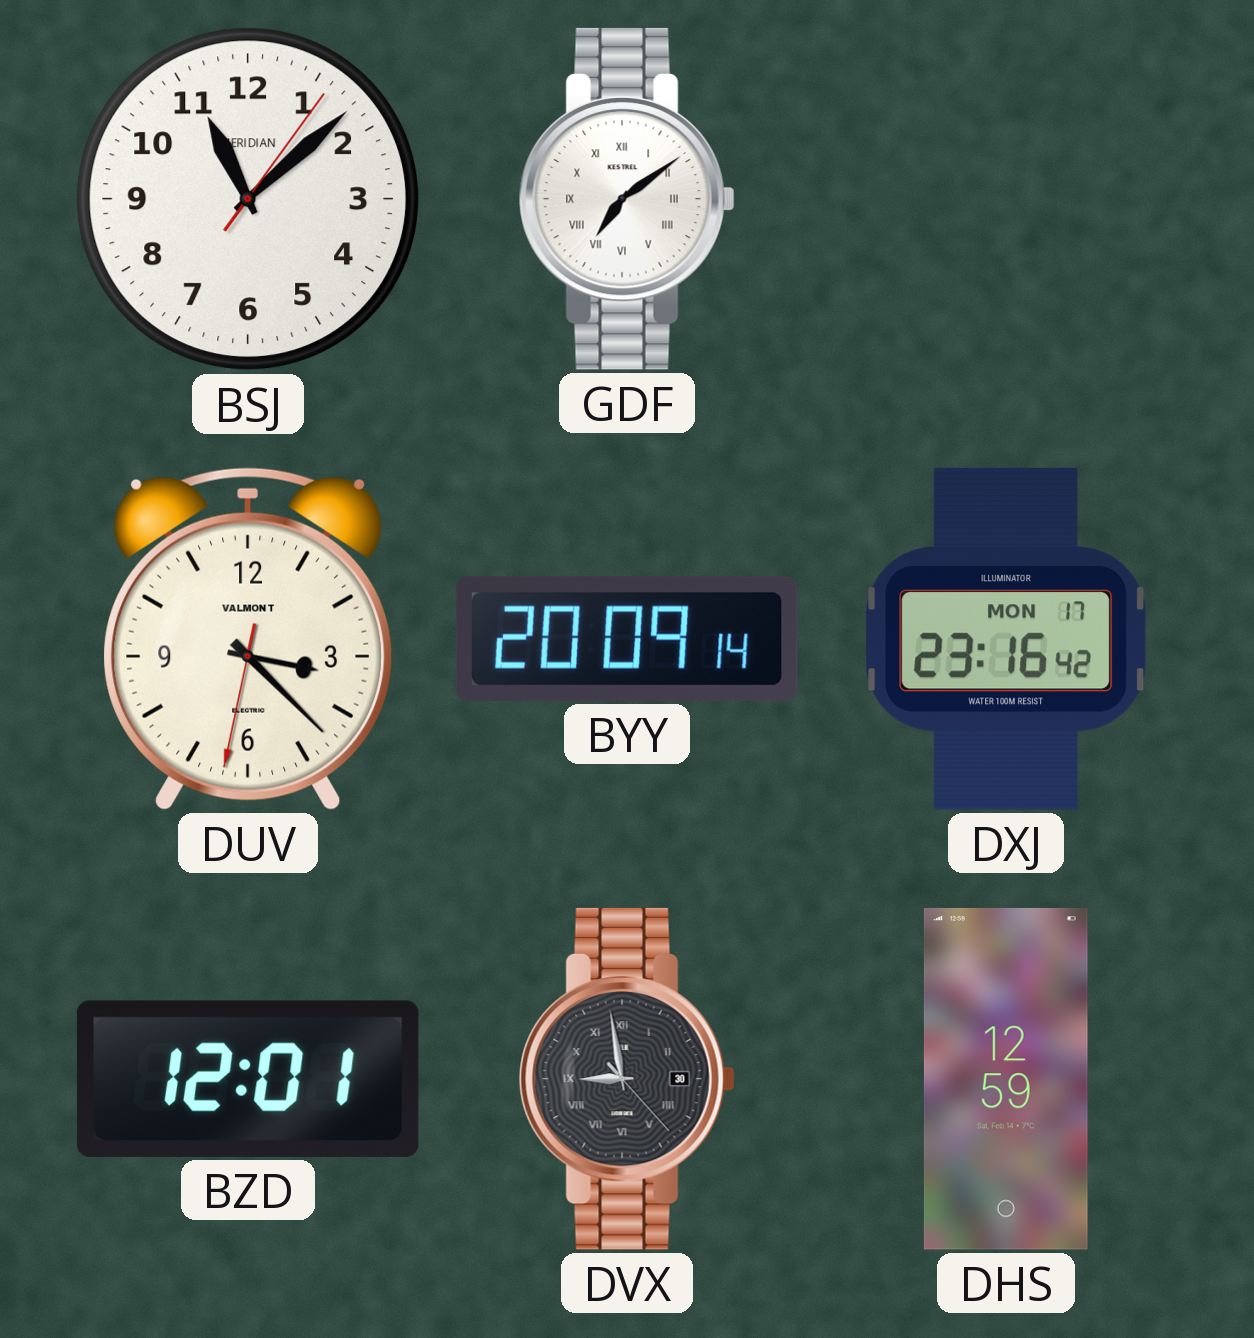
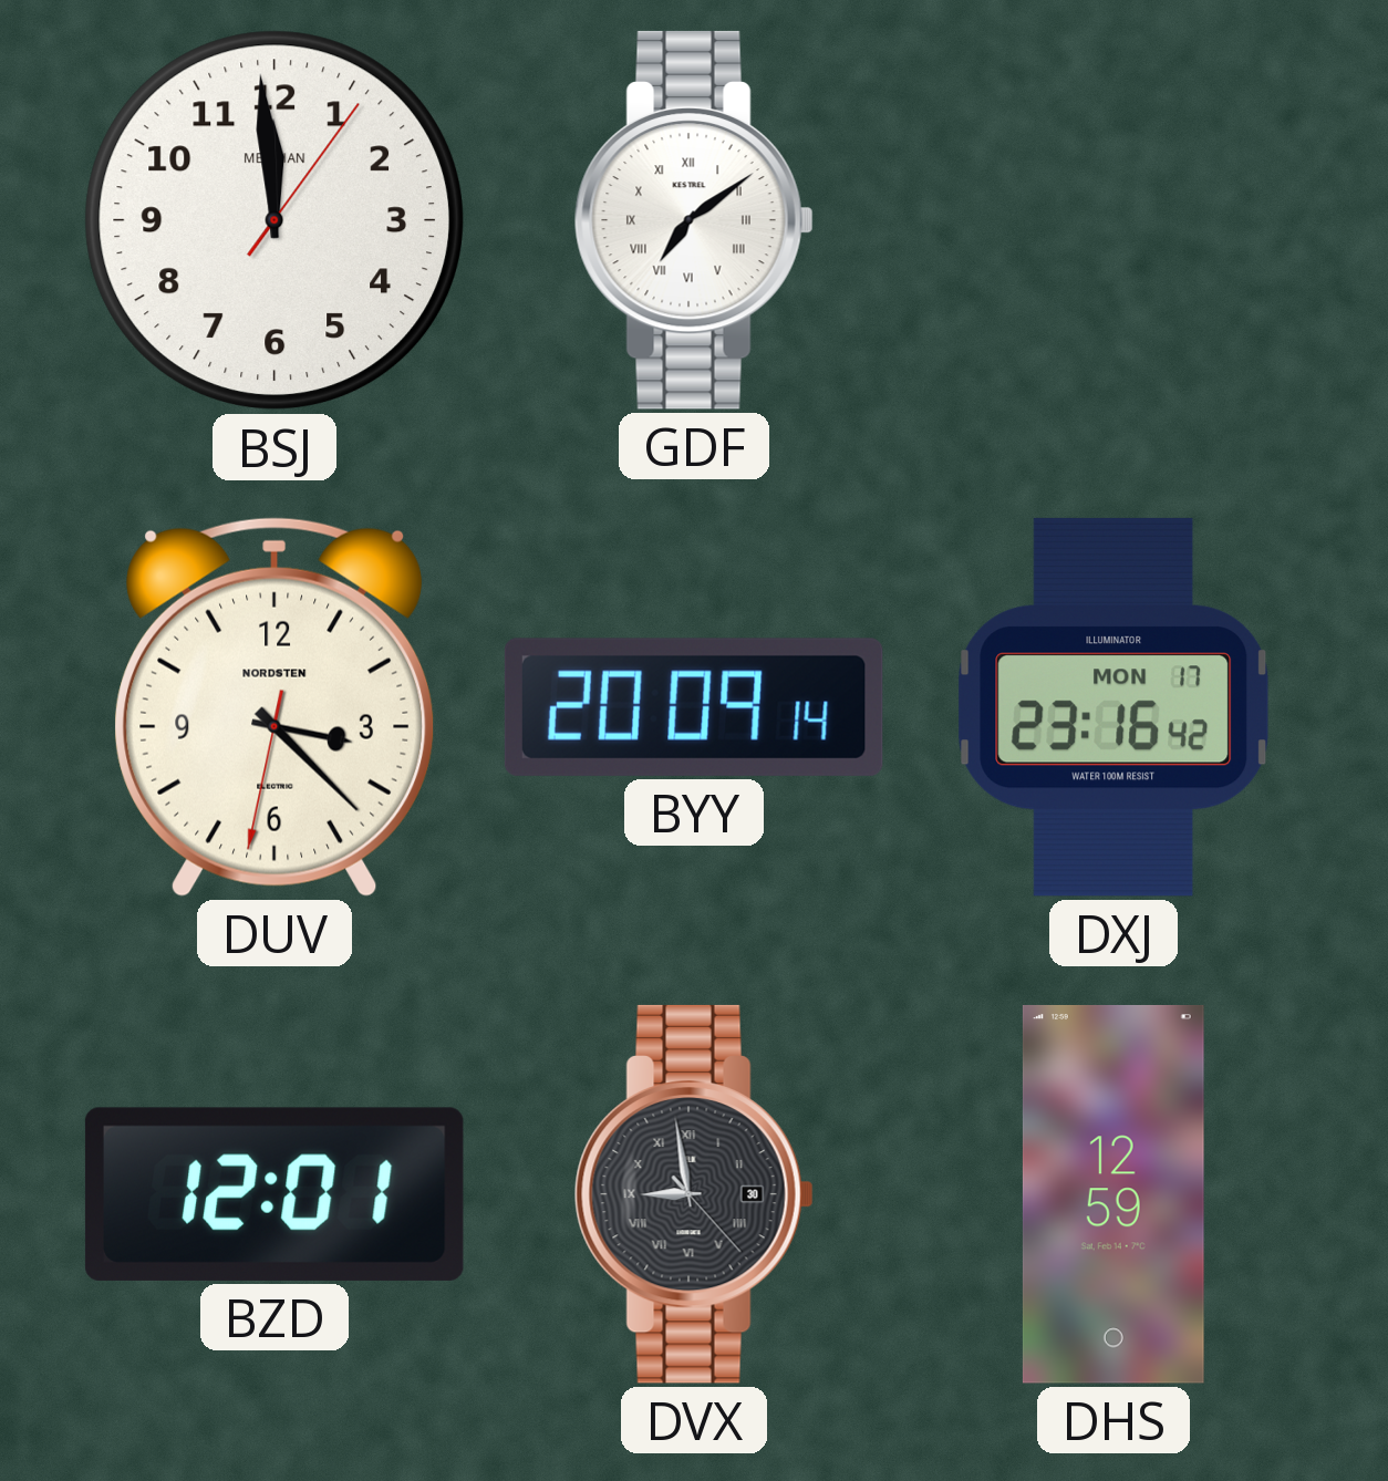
BSJ: 11:08 -> 11:59
DUV brand: VALMONT -> NORDSTEN
